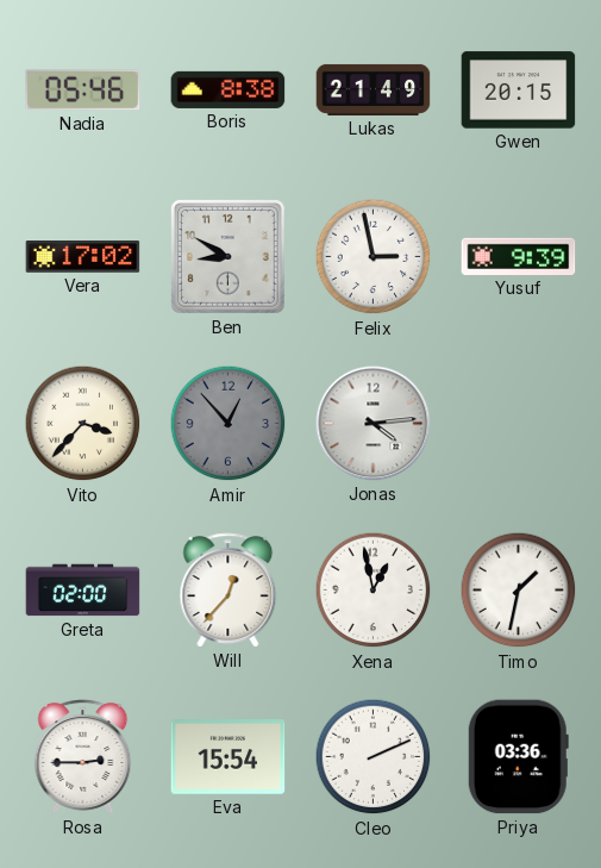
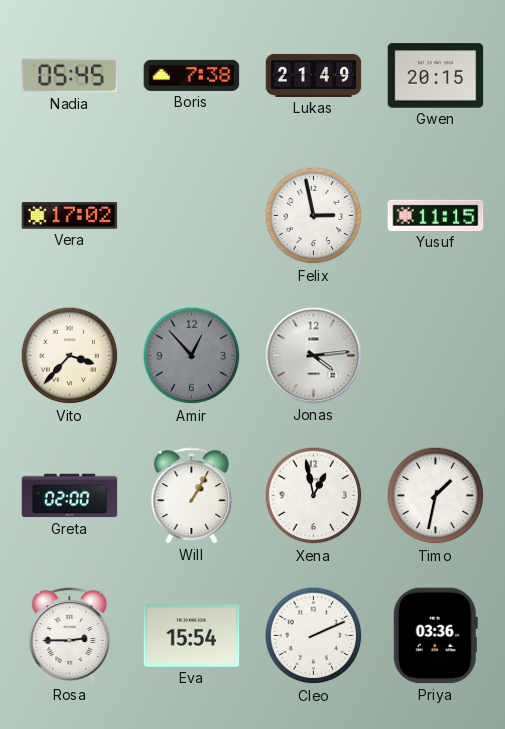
Nadia: 05:46 -> 05:45
Boris: 8:38 -> 7:38
Ben: 8:50 -> none
Yusuf: 9:39 -> 11:15
Will: 12:37 -> 1:05
